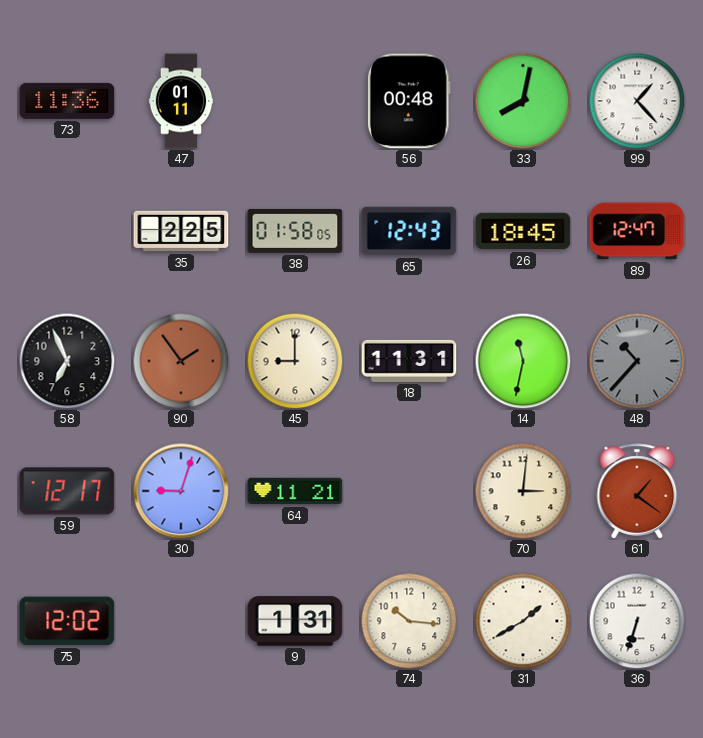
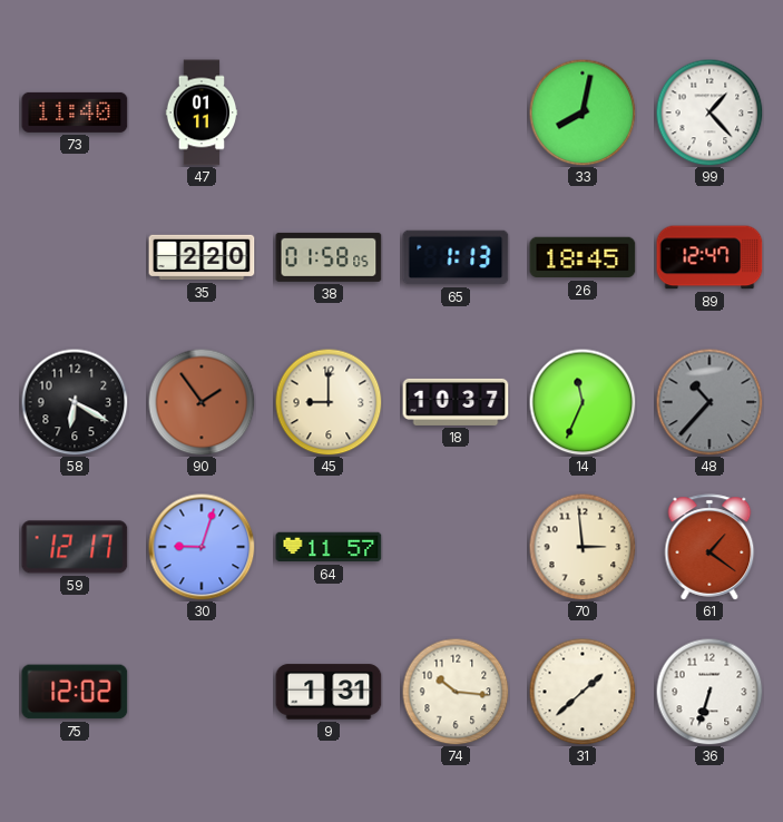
73: 11:36 -> 11:40
56: 00:48 -> none
35: 2:25 -> 2:20
65: 12:43 -> 1:13
58: 6:56 -> 6:20
18: 11:31 -> 10:37
14: 11:32 -> 11:34
64: 11:21 -> 11:57
70: 3:01 -> 2:59
31: 1:40 -> 1:38
